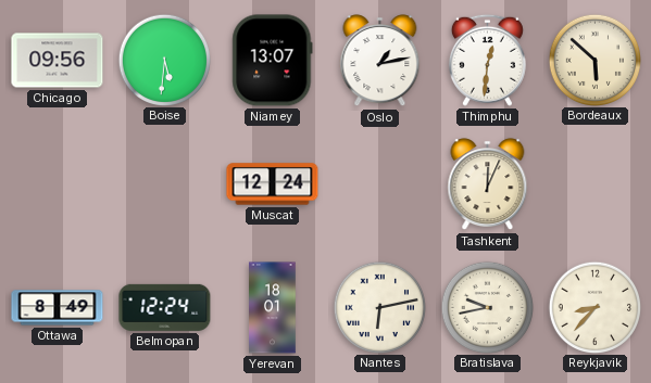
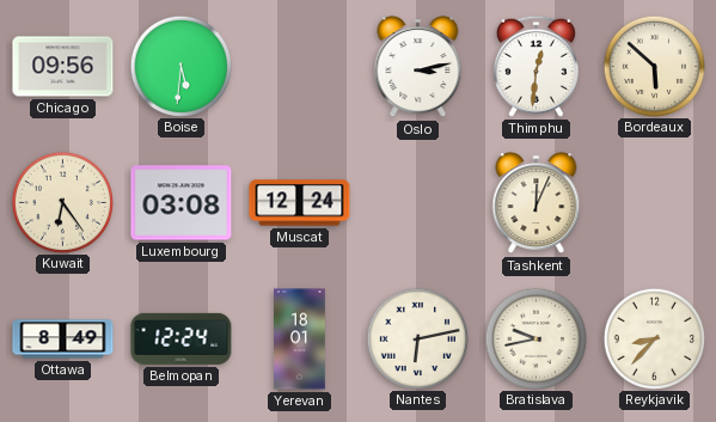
Niamey: 13:07 -> none
Oslo: 1:13 -> 3:13
Kuwait: none -> 6:24
Luxembourg: none -> 03:08
